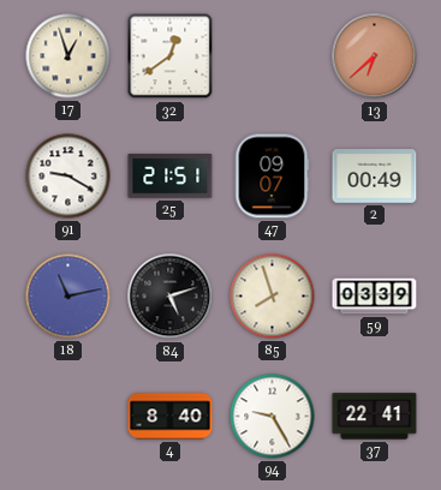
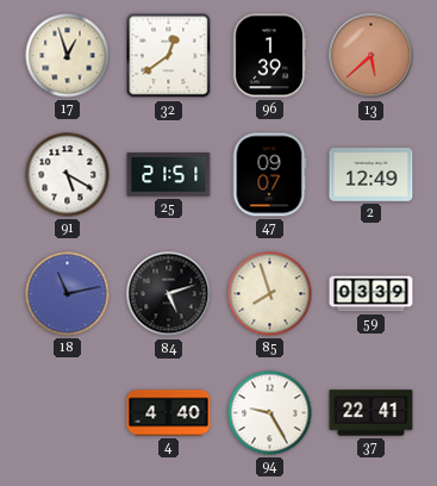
96: none -> 1:39
13: 6:38 -> 5:38
91: 9:20 -> 5:20
2: 00:49 -> 12:49
4: 8:40 -> 4:40
